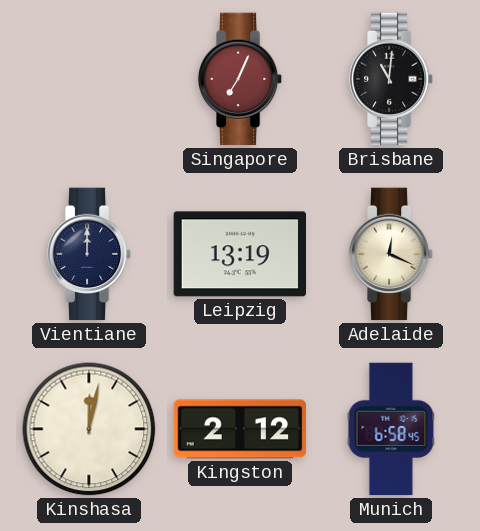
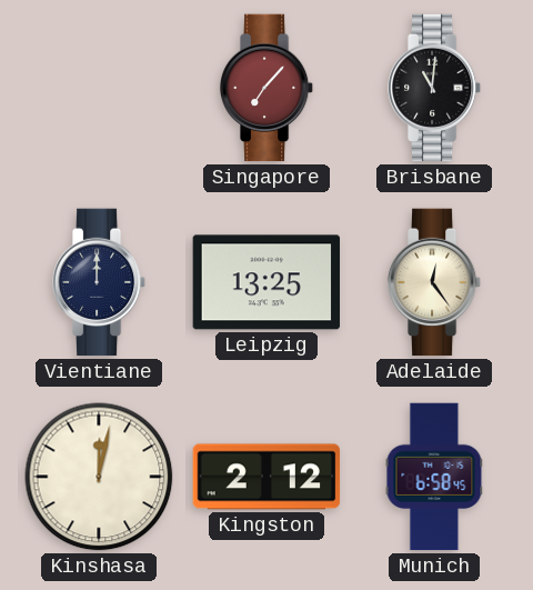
Singapore: 7:04 -> 7:07
Leipzig: 13:19 -> 13:25
Adelaide: 12:19 -> 12:24
